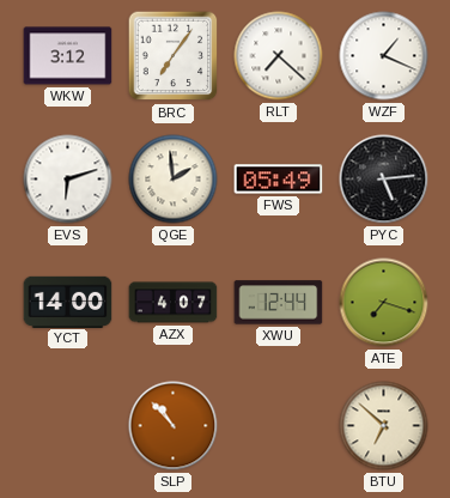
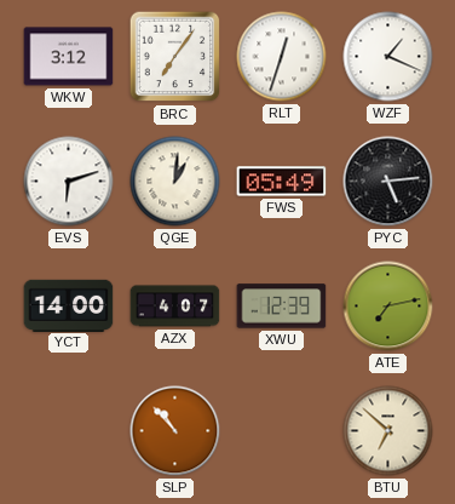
RLT: 7:22 -> 12:33
QGE: 1:59 -> 1:01
XWU: 12:44 -> 12:39
ATE: 7:18 -> 7:13
